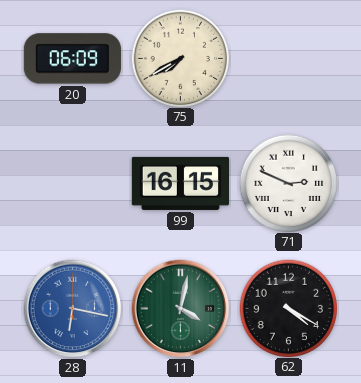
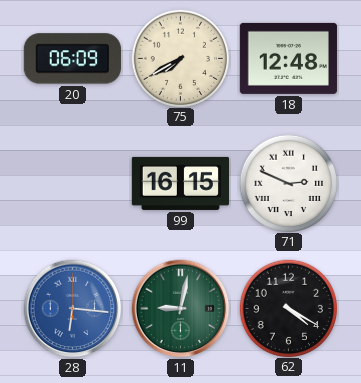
18: none -> 12:48
28: 6:17 -> 6:16
11: 4:02 -> 9:02
